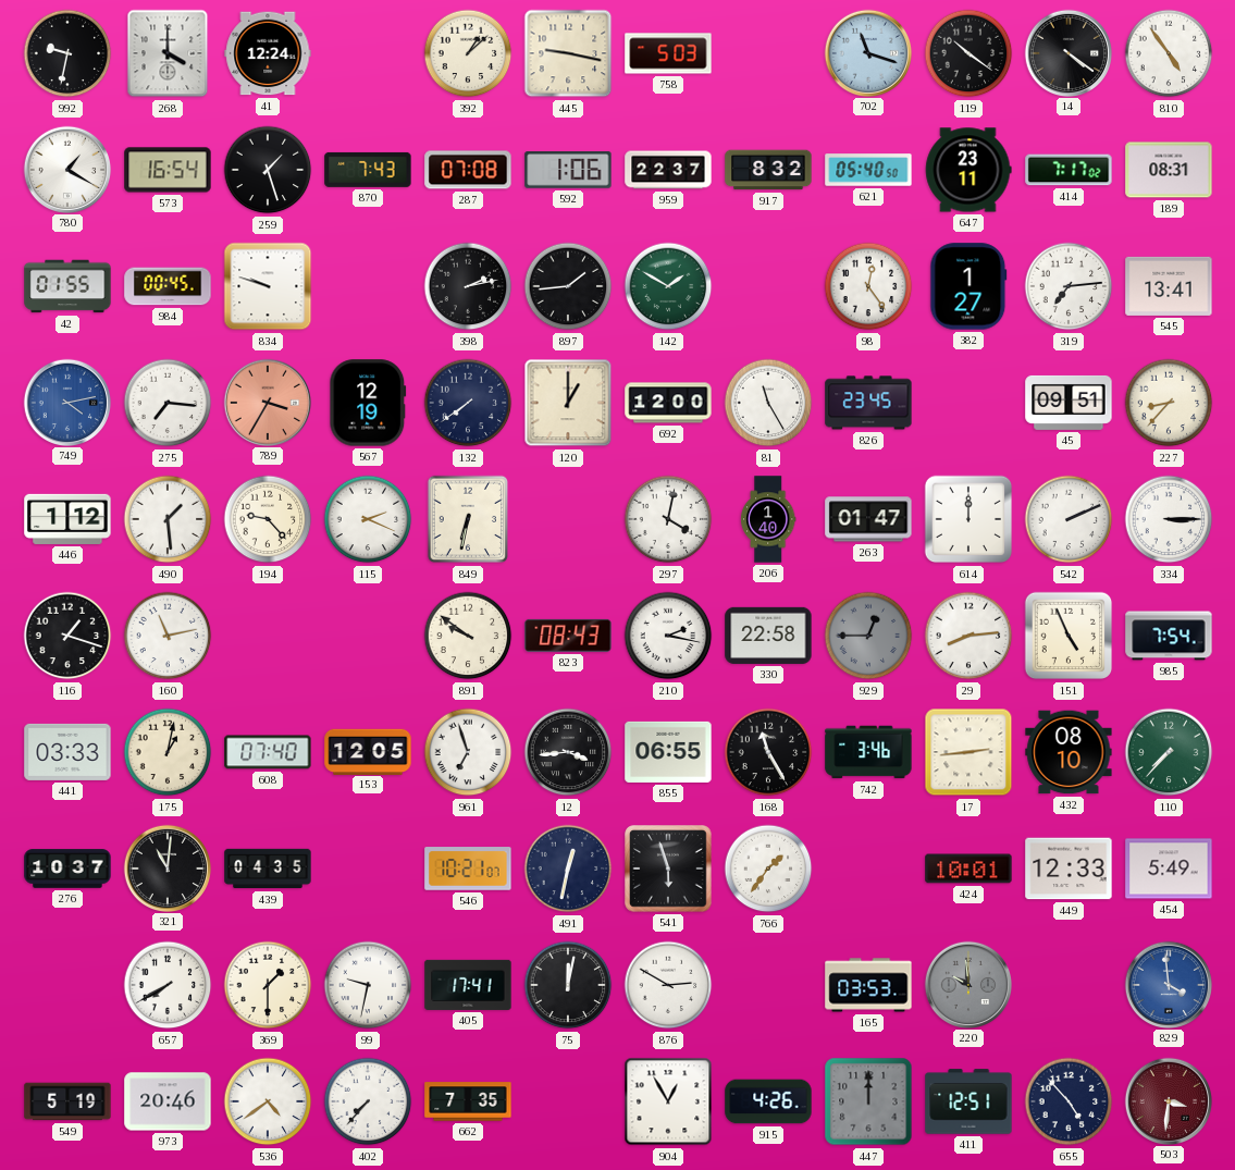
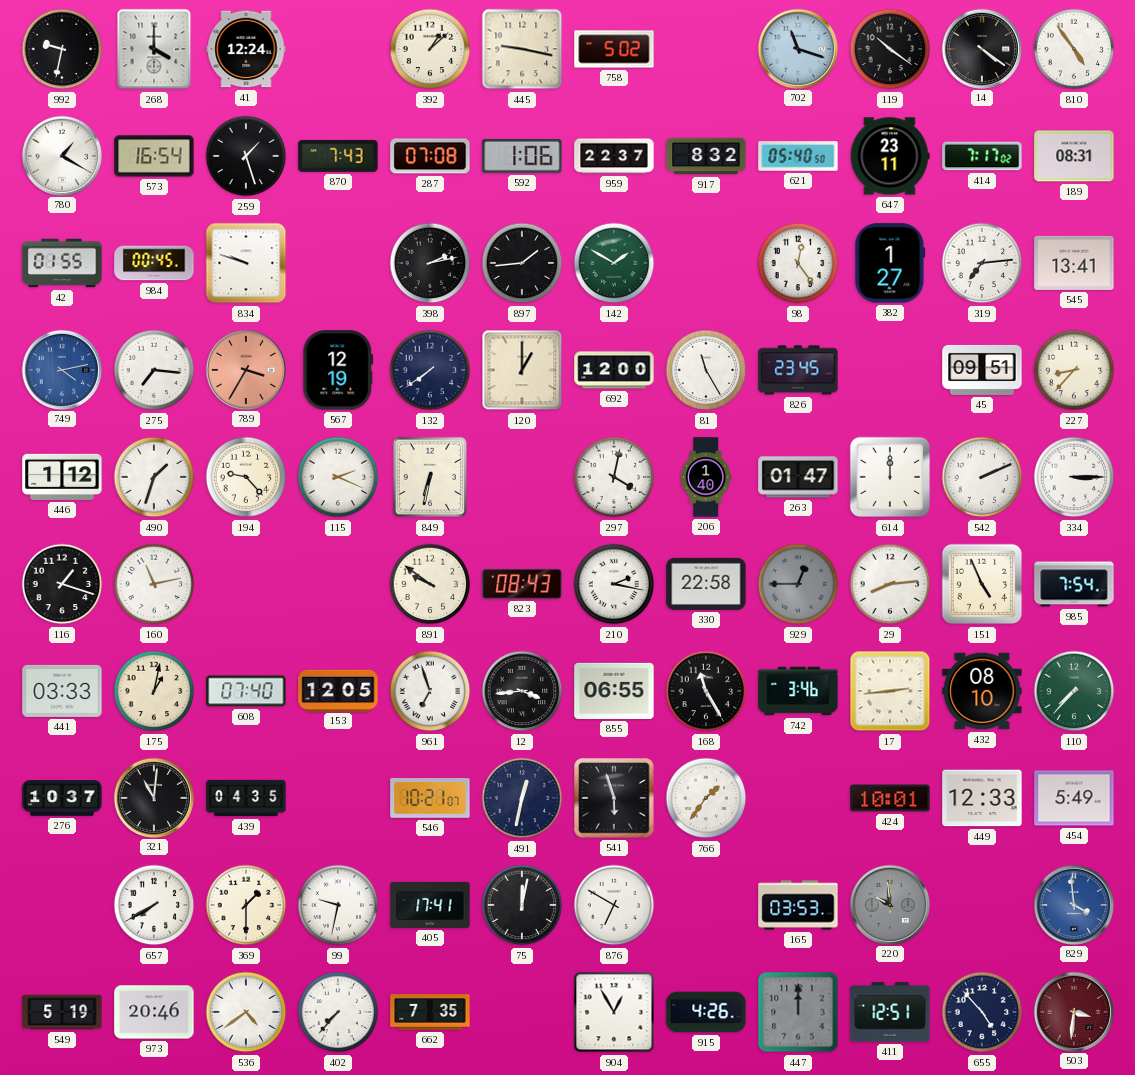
758: 5:03 -> 5:02
490: 1:29 -> 1:33
876: 2:50 -> 6:50
